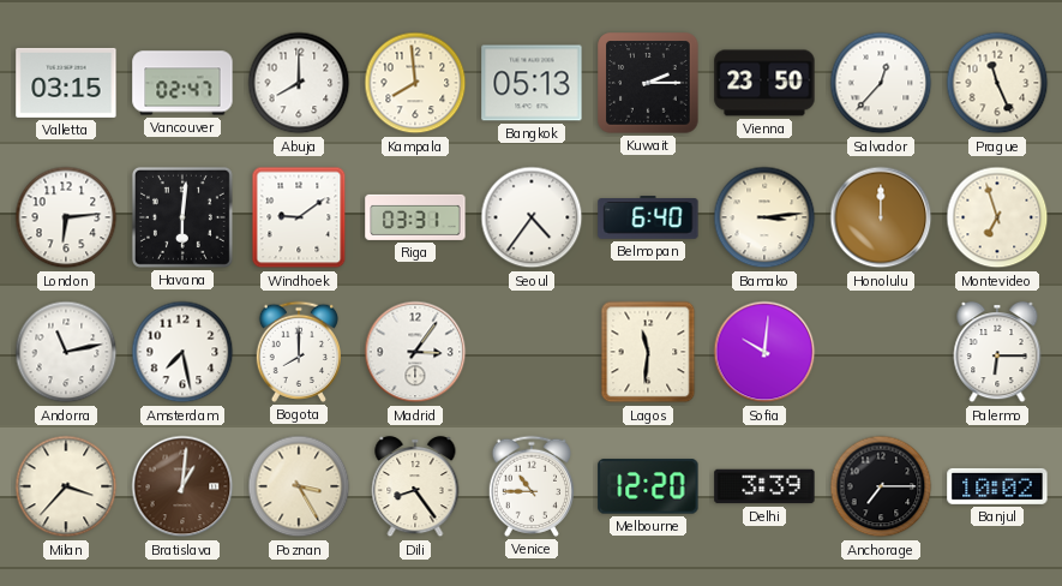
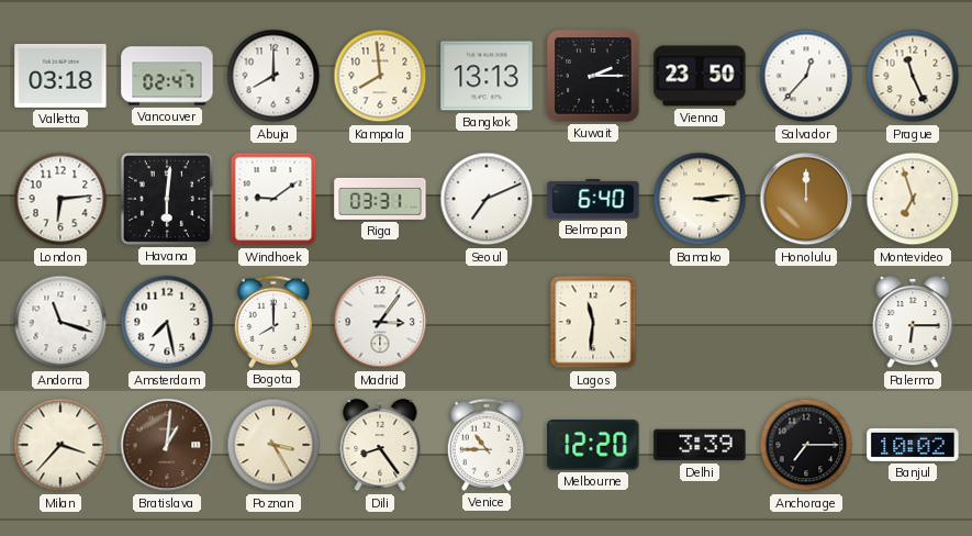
Valletta: 03:15 -> 03:18
Bangkok: 05:13 -> 13:13
Seoul: 4:36 -> 7:11
Andorra: 11:13 -> 11:18
Sofia: 10:01 -> none
